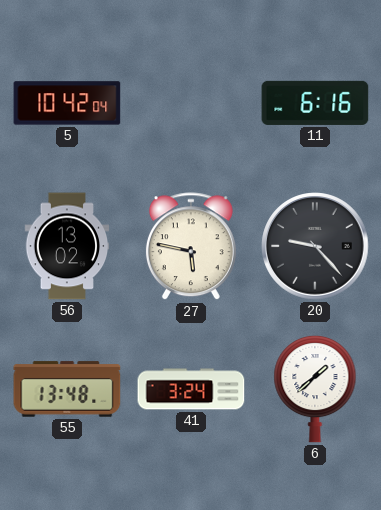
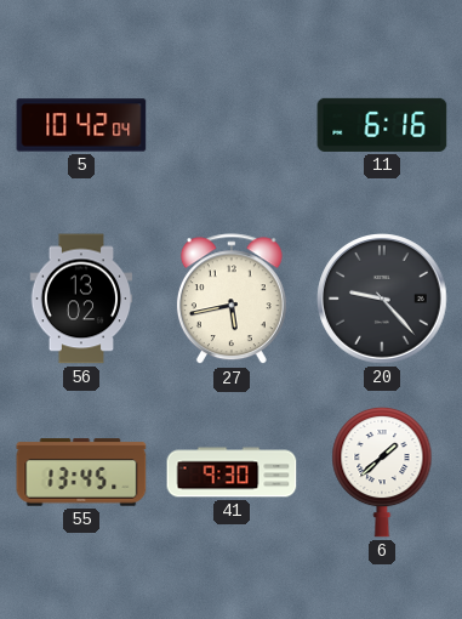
27: 5:47 -> 5:43
55: 13:48 -> 13:45
41: 3:24 -> 9:30
